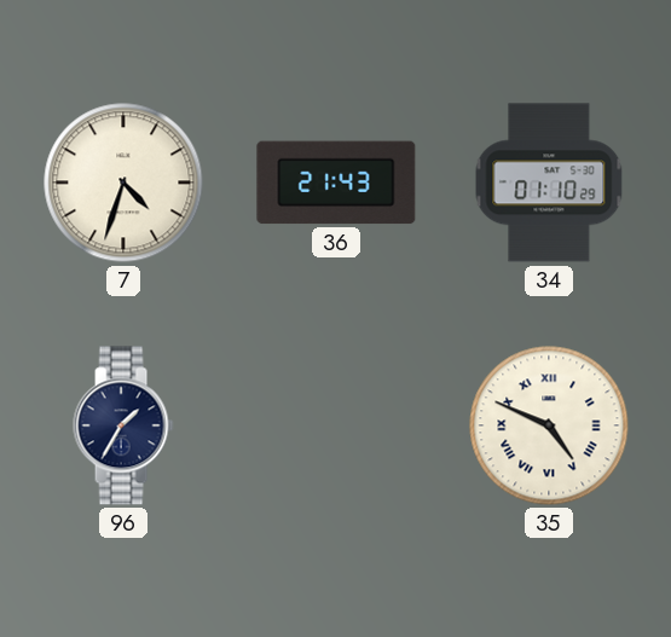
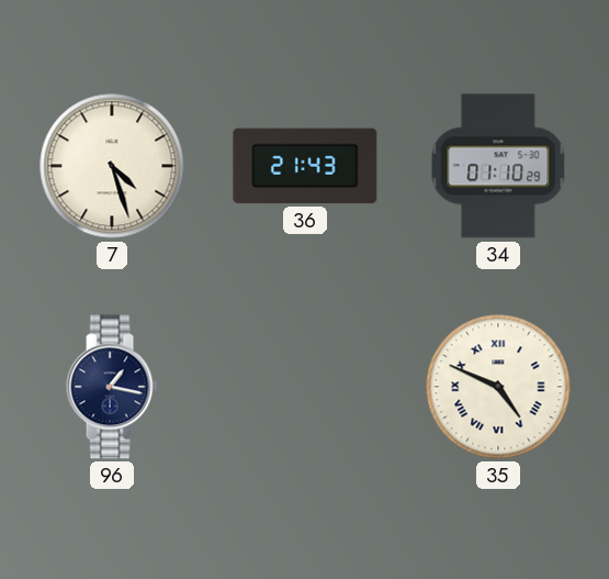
7: 4:33 -> 4:27
96: 1:35 -> 1:17
